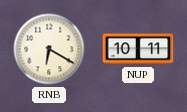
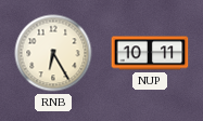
RNB: 6:20 -> 6:25
